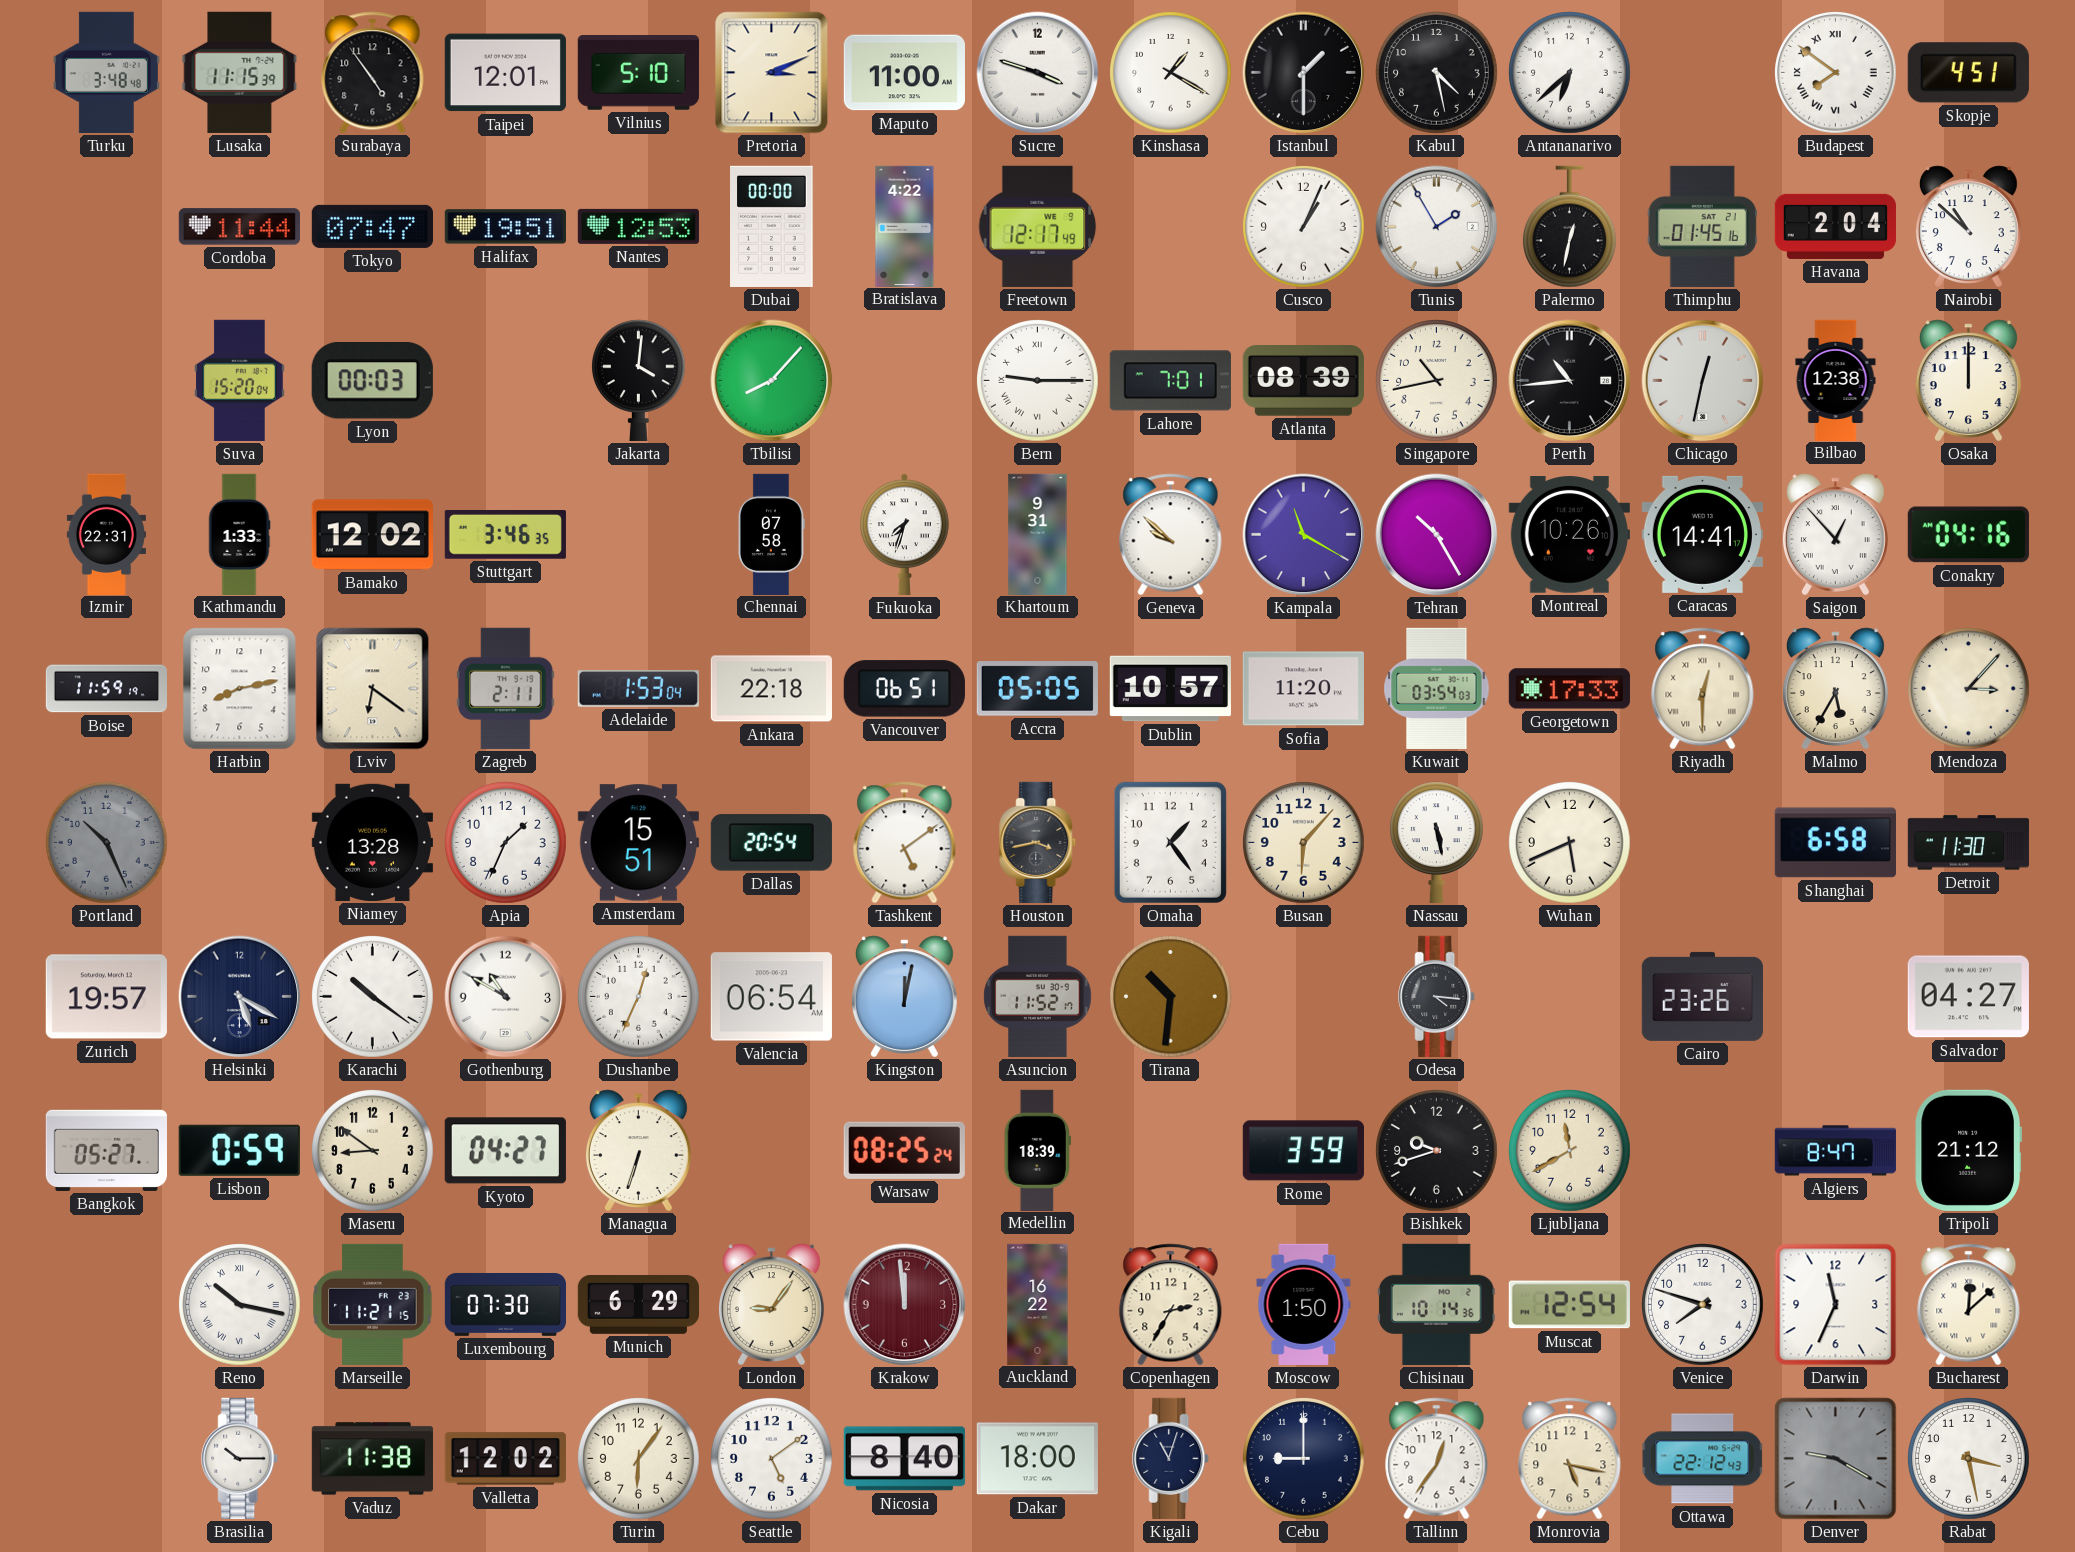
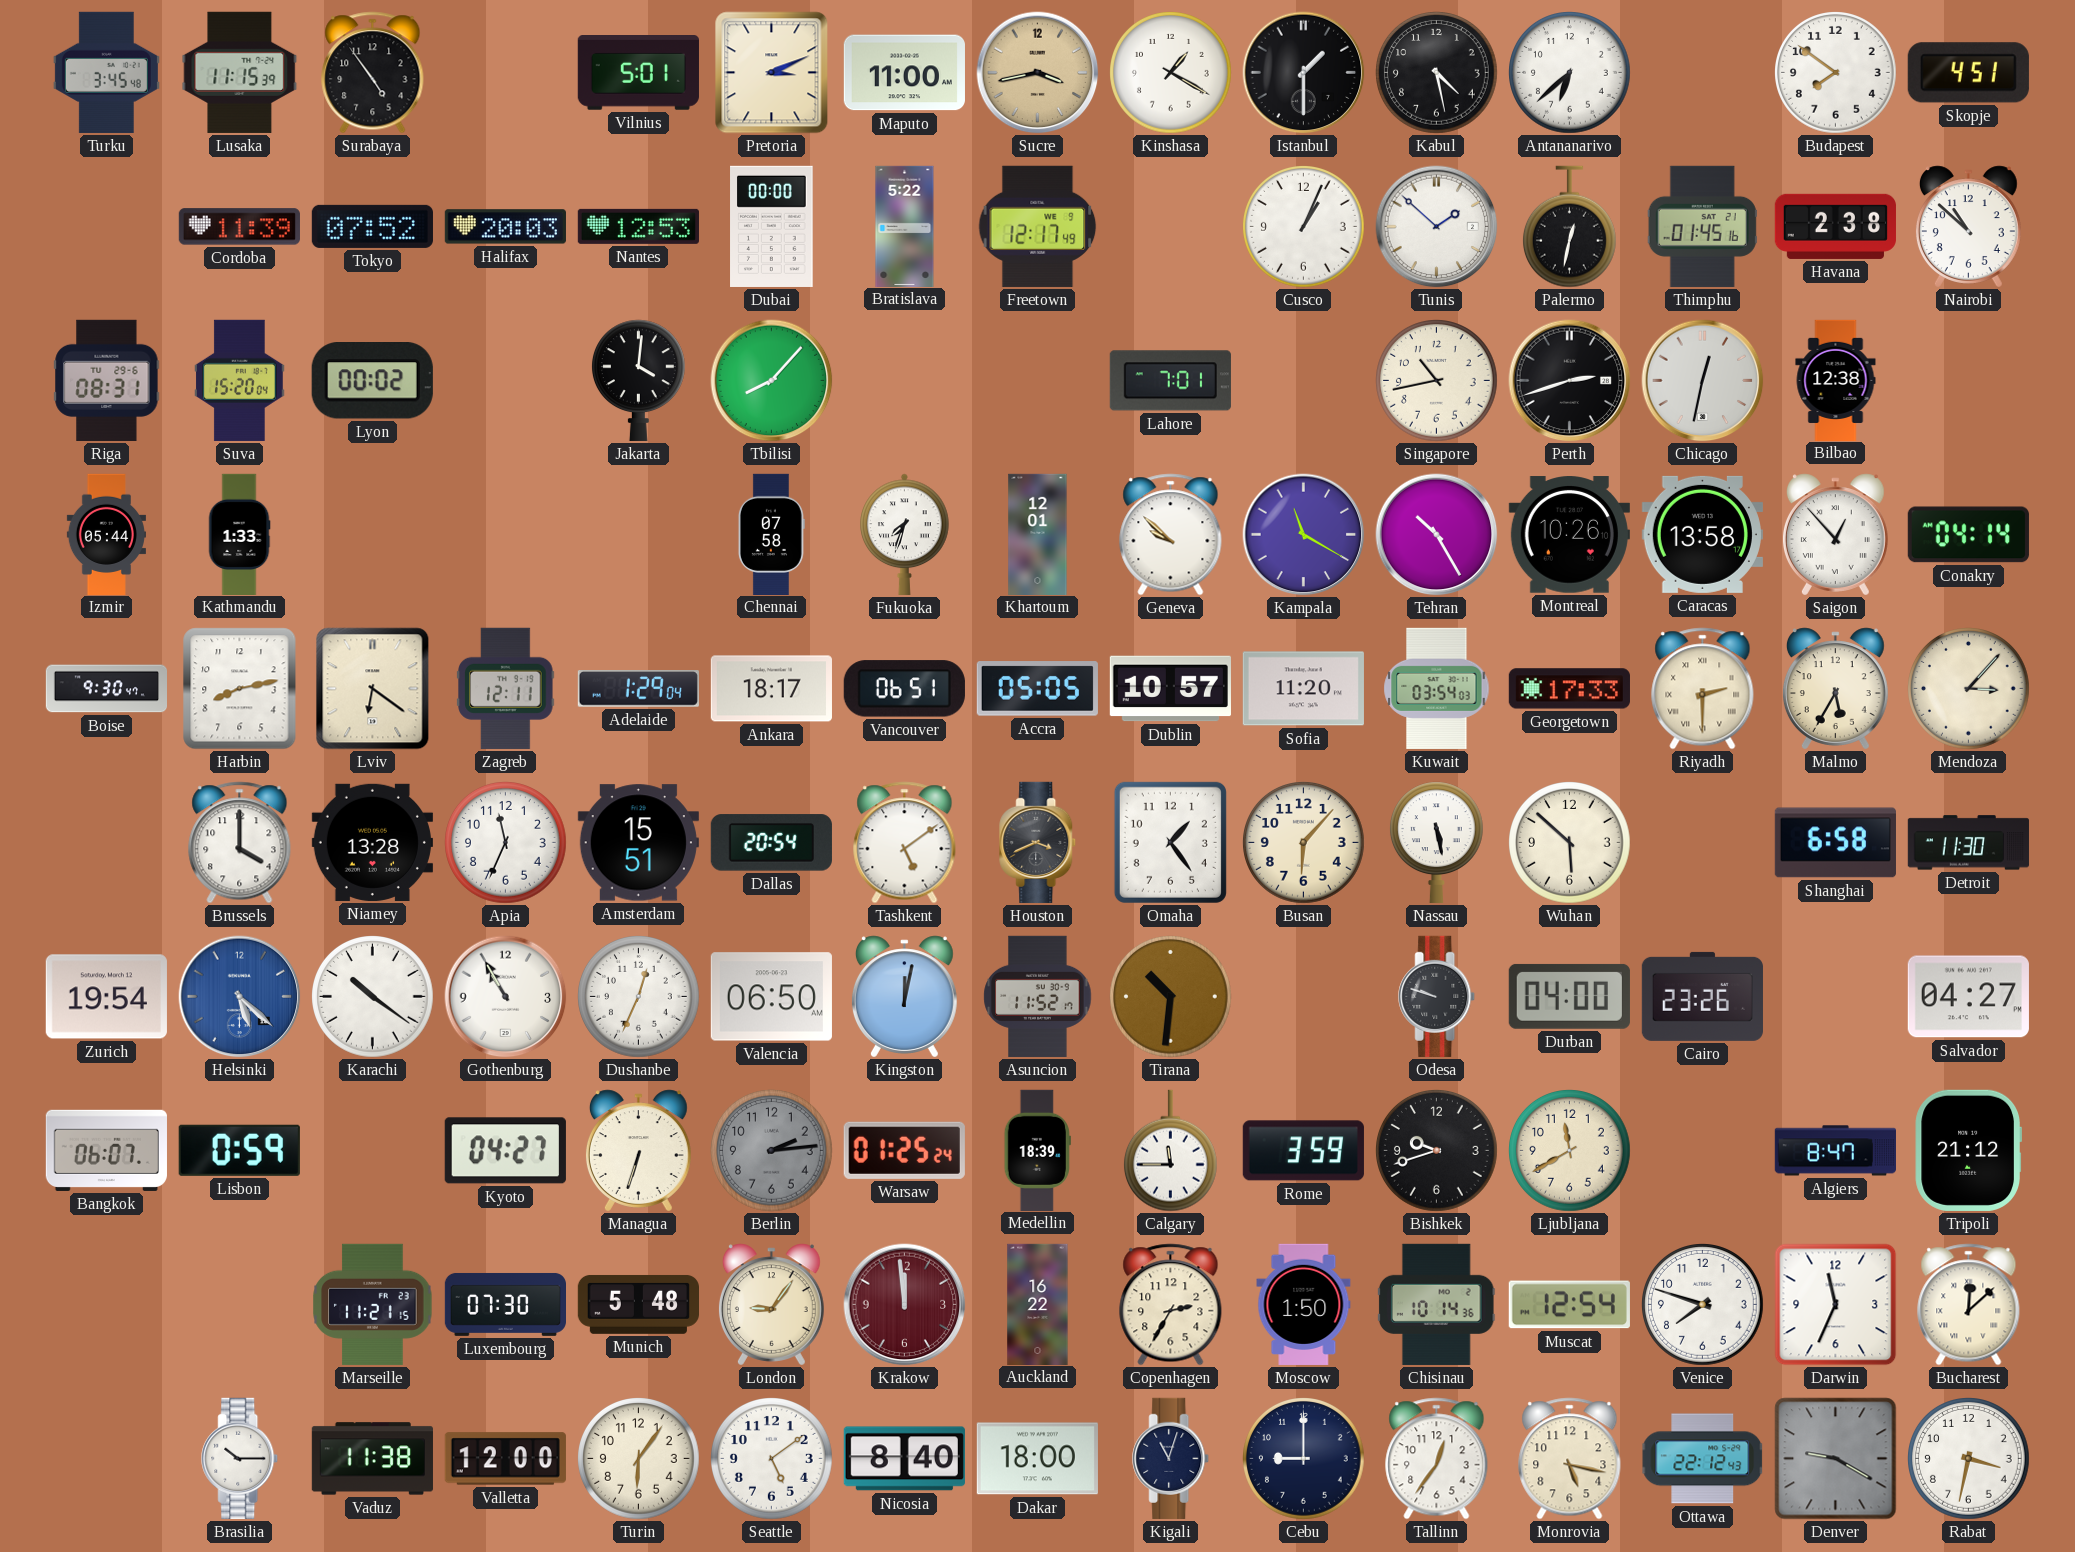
Turku: 3:48 -> 3:45
Taipei: 12:01 -> none
Vilnius: 5:10 -> 5:01
Sucre: 3:48 -> 3:43
Sucre dial: white -> champagne
Budapest numerals: Roman -> Arabic
Cordoba: 11:44 -> 11:39
Tokyo: 07:47 -> 07:52
Halifax: 19:51 -> 20:03
Bratislava: 4:22 -> 5:22
Tunis: 1:55 -> 1:52
Havana: 2:04 -> 2:38
Riga: none -> 08:31
Lyon: 00:03 -> 00:02
Bern: 9:15 -> none
Atlanta: 08:39 -> none
Perth: 10:44 -> 2:42
Osaka: 12:00 -> none
Izmir: 22:31 -> 05:44
Bamako: 12:02 -> none
Stuttgart: 3:46 -> none
Khartoum: 9:31 -> 12:01
Caracas: 14:41 -> 13:58
Conakry: 04:16 -> 04:14
Boise: 11:59 -> 9:30
Zagreb: 2:11 -> 12:11
Adelaide: 1:53 -> 1:29
Ankara: 22:18 -> 18:17
Riyadh: 12:30 -> 2:30
Portland: 10:26 -> none
Brussels: none -> 4:00
Apia: 1:34 -> 11:34
Houston: 3:43 -> 3:41
Wuhan: 5:41 -> 5:52
Zurich: 19:57 -> 19:54
Helsinki: 5:20 -> 5:22
Helsinki dial: navy -> blue
Gothenburg: 10:50 -> 10:55
Valencia: 06:54 -> 06:50
Odesa: 4:16 -> 9:48
Durban: none -> 04:00
Bangkok: 05:27 -> 06:07
Maseru: 8:51 -> none
Berlin: none -> 2:14
Warsaw: 08:25 -> 01:25
Calgary: none -> 11:45
Reno: 10:17 -> none
Munich: 6:29 -> 5:48
Valletta: 12:02 -> 12:00
Rabat: 3:28 -> 3:32
